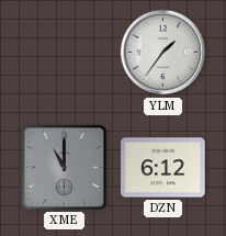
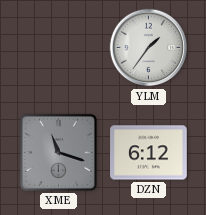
XME: 11:00 -> 11:18
